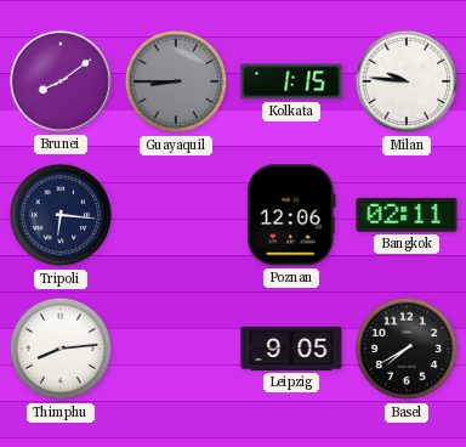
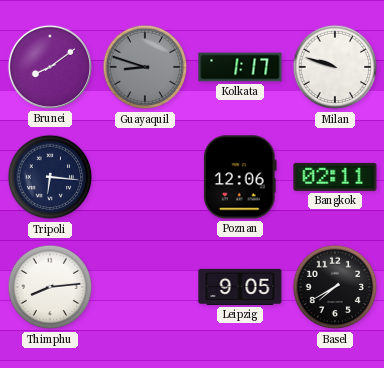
Guayaquil: 8:45 -> 8:48
Kolkata: 1:15 -> 1:17
Milan: 9:46 -> 9:48
